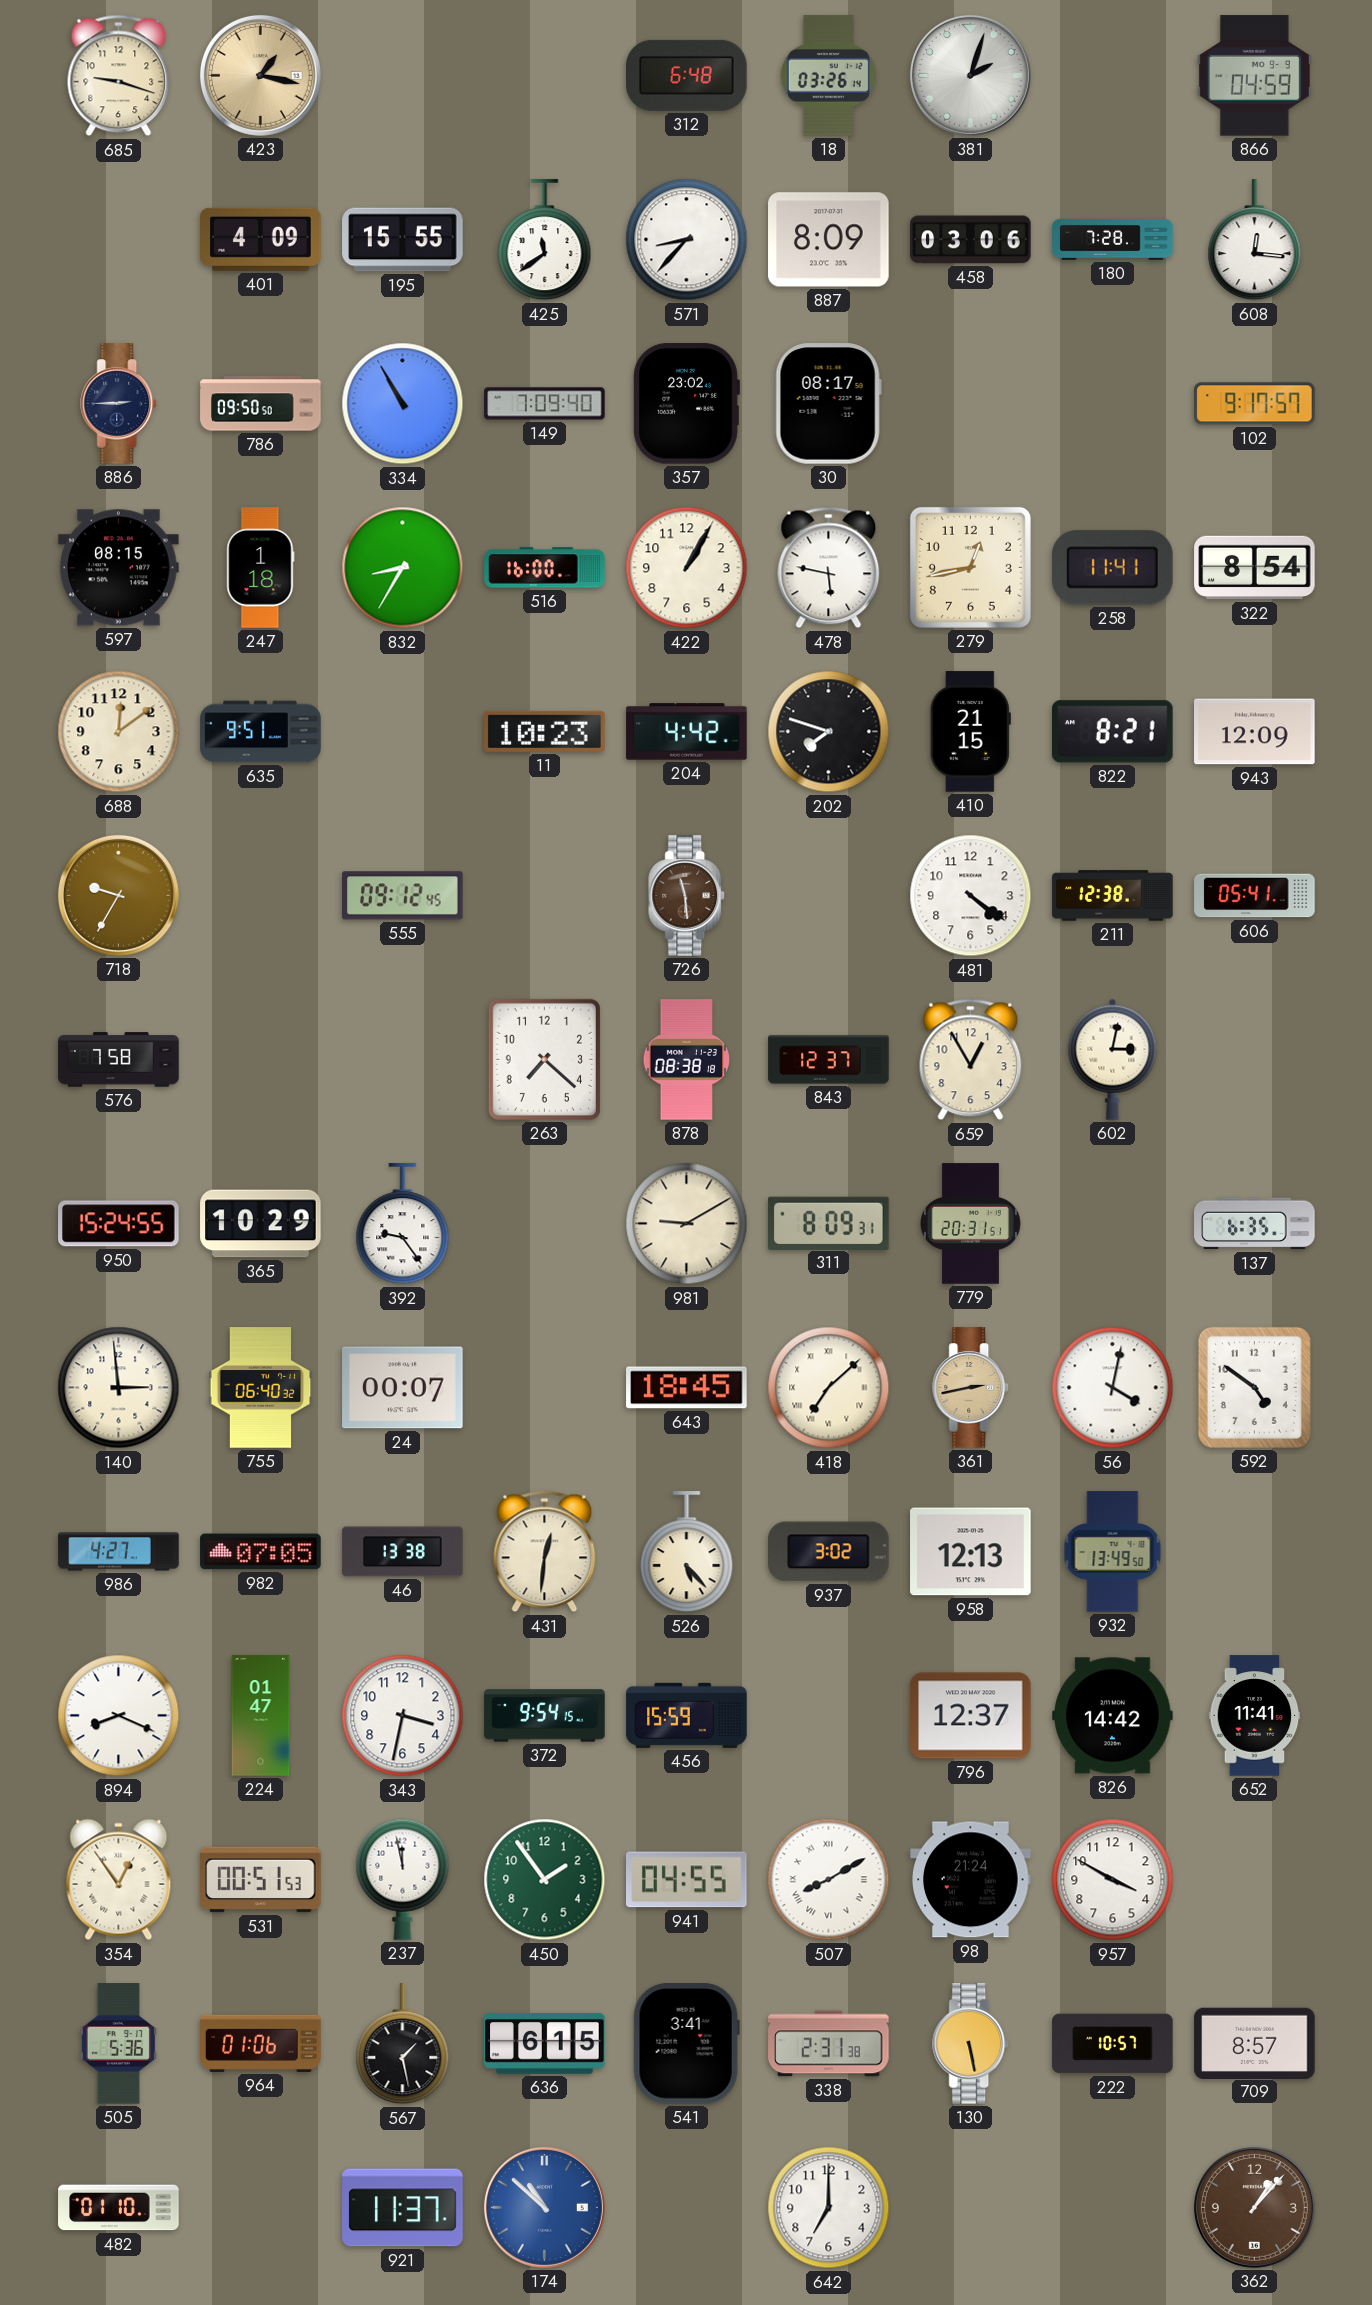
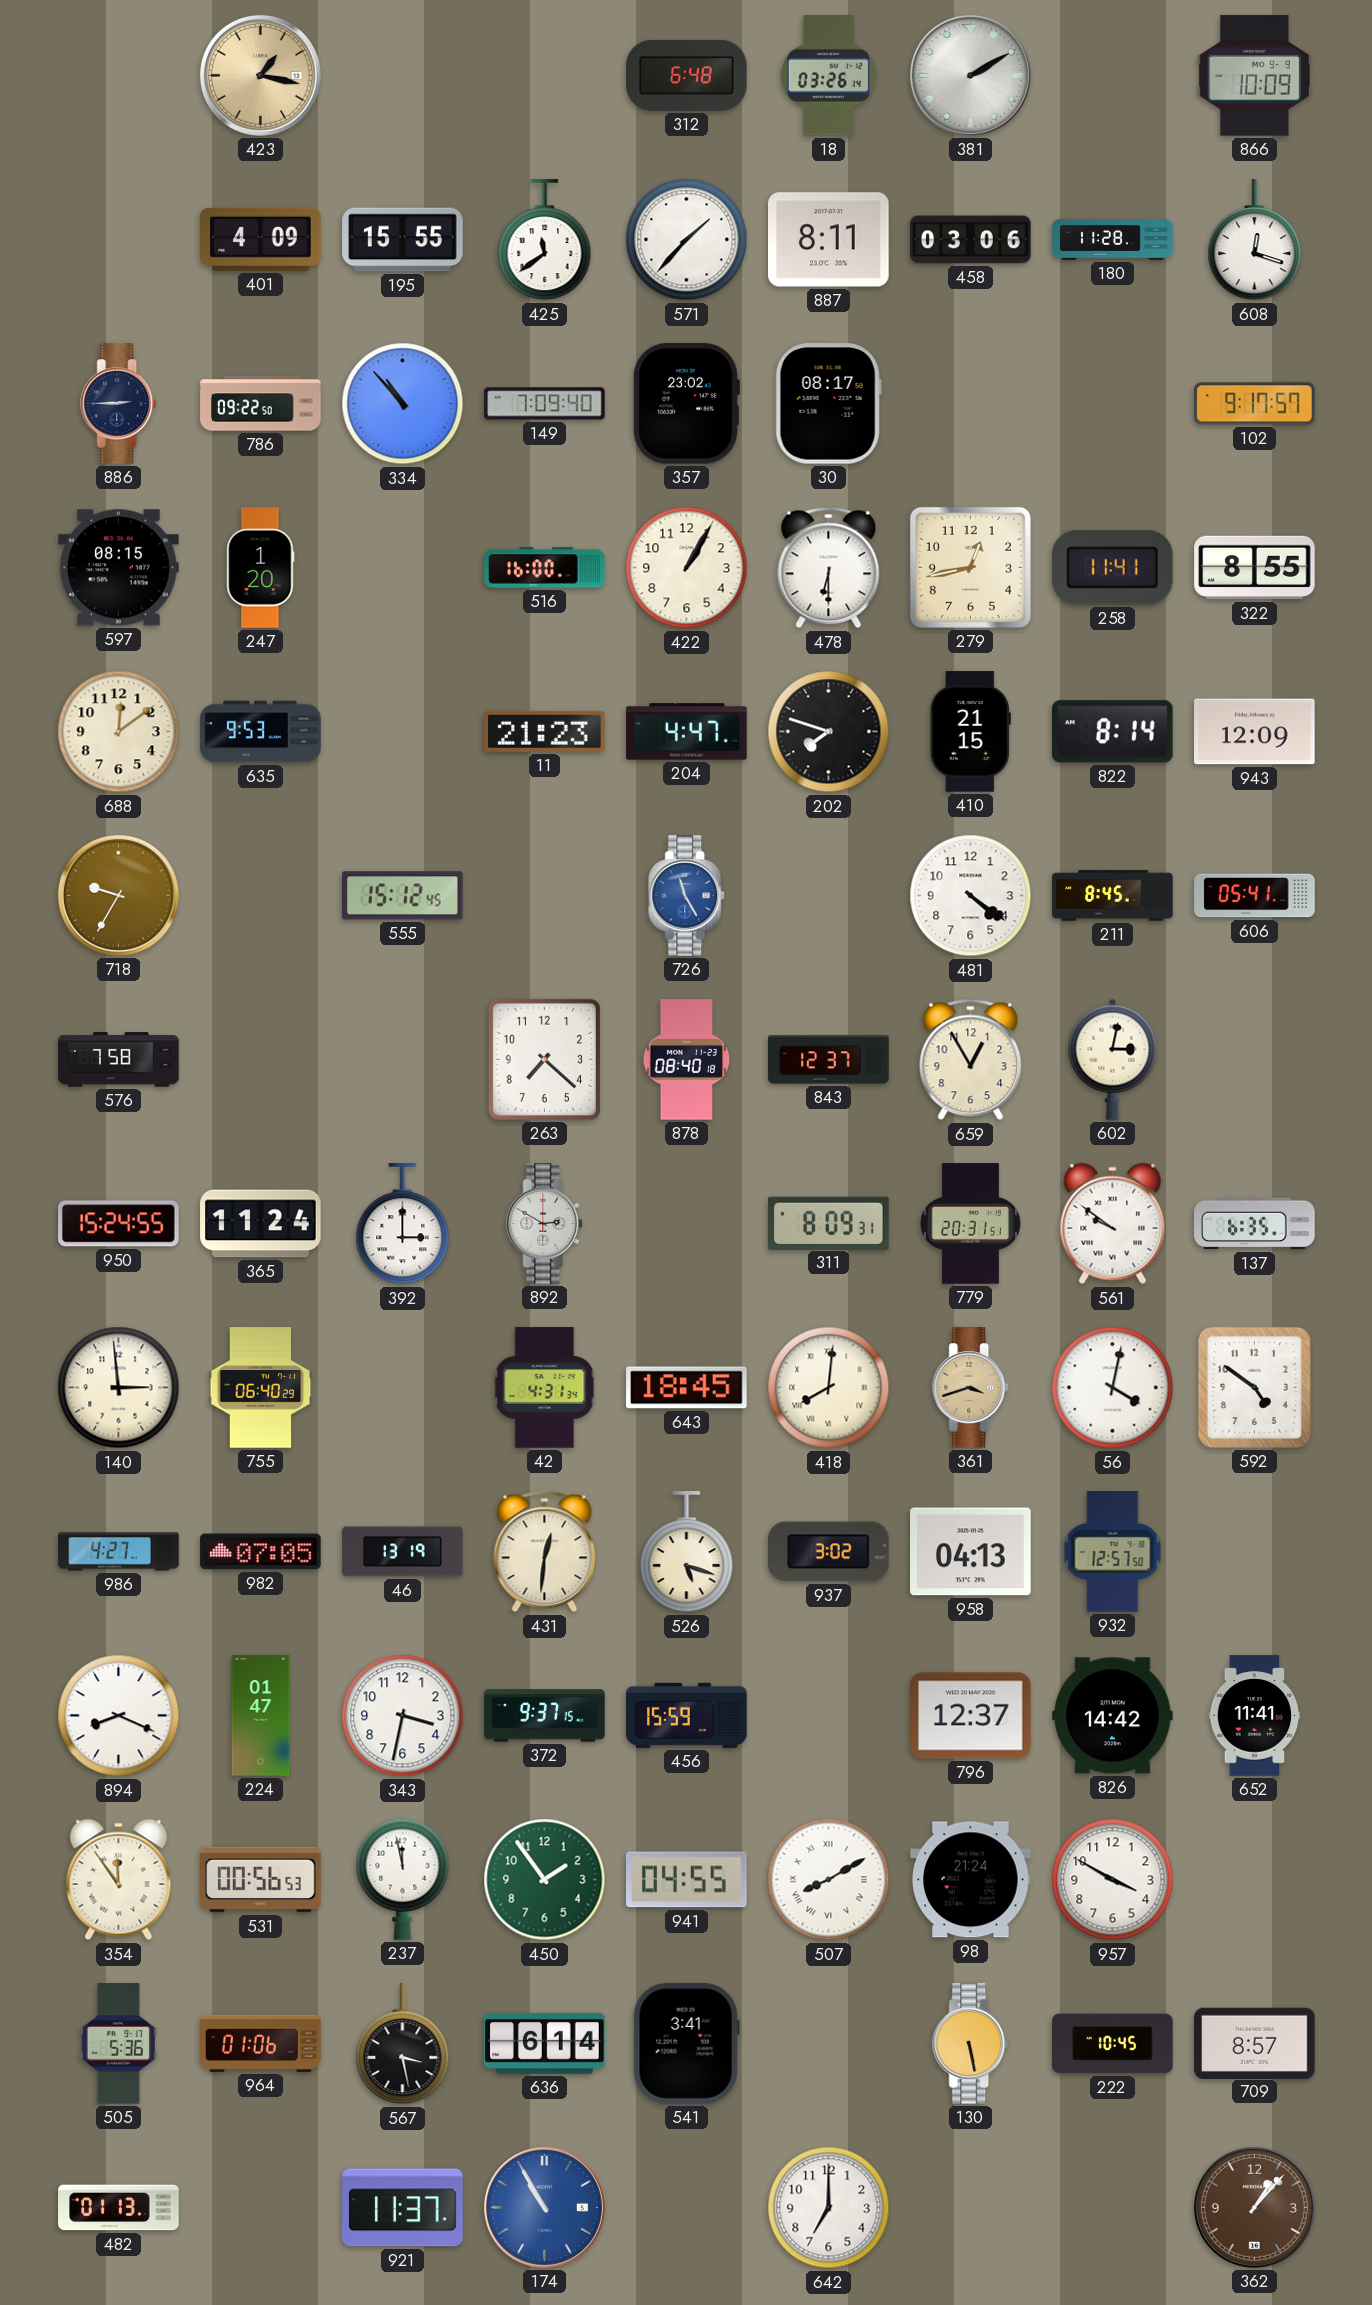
685: 9:18 -> none
381: 2:03 -> 2:10
866: 04:59 -> 10:09
571: 8:37 -> 1:37
887: 8:09 -> 8:11
180: 7:28 -> 11:28
608: 12:16 -> 12:18
786: 09:50 -> 09:22
334: 10:55 -> 10:53
247: 1:18 -> 1:20
832: 8:35 -> none
478: 5:47 -> 6:30
322: 8:54 -> 8:55
635: 9:51 -> 9:53
11: 10:23 -> 21:23
204: 4:42 -> 4:47
822: 8:21 -> 8:14
555: 09:12 -> 15:12
726: 11:29 -> 11:25
726 dial: brown -> blue
211: 12:38 -> 8:45
878: 08:38 -> 08:40
365: 10:29 -> 11:24
392: 9:24 -> 3:00
892: none -> 2:50
981: 9:10 -> none
561: none -> 9:51
755: 06:40:32 -> 06:40:29
24: 00:07 -> none
42: none -> 4:31
418: 7:08 -> 8:01
361: 2:43 -> 3:42
46: 13:38 -> 13:19
526: 5:23 -> 5:18
958: 12:13 -> 04:13
932: 13:49 -> 12:57
372: 9:54 -> 9:37
354: 12:54 -> 11:54
531: 00:51 -> 00:56
567: 1:28 -> 3:28
636: 6:15 -> 6:14
338: 2:31 -> none
222: 10:57 -> 10:45
482: 01:10 -> 01:13
174: 10:52 -> 10:55
